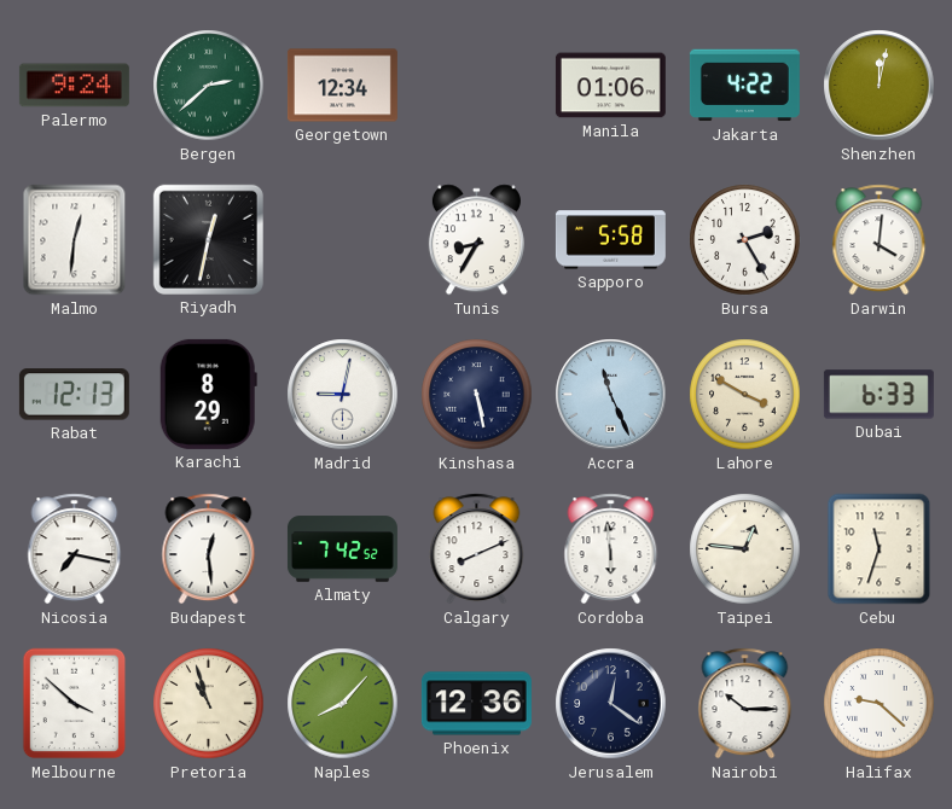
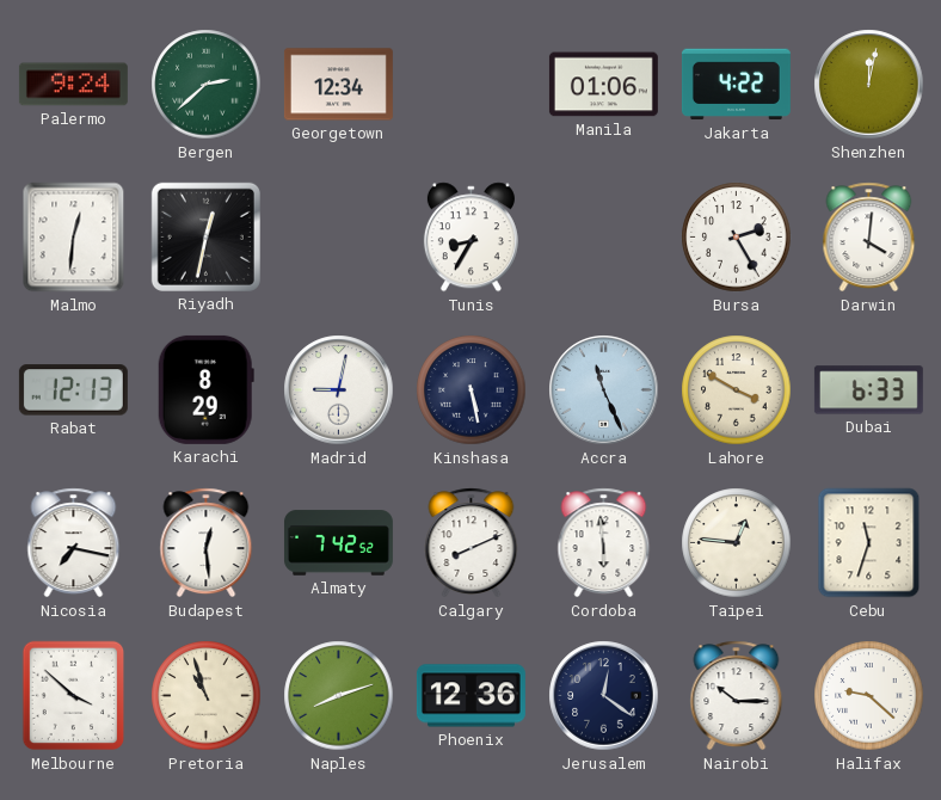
Sapporo: 5:58 -> none
Naples: 8:07 -> 8:12
